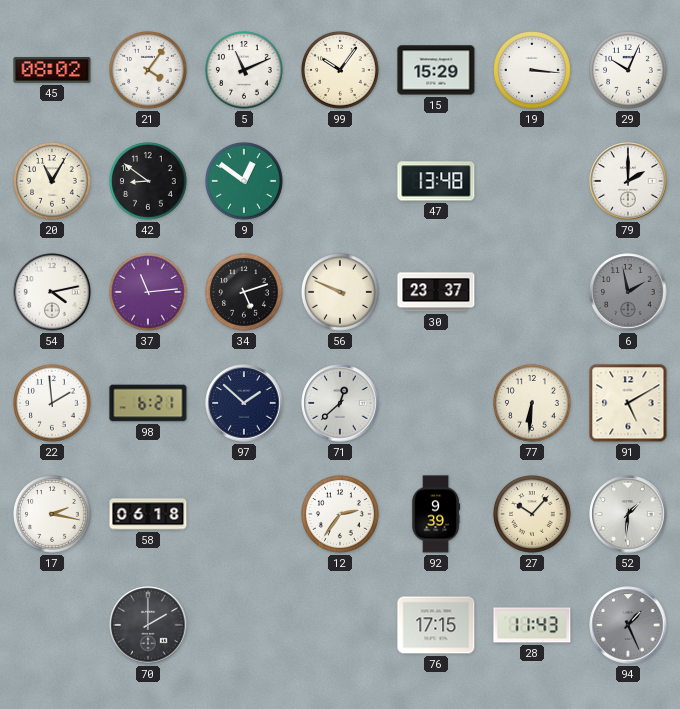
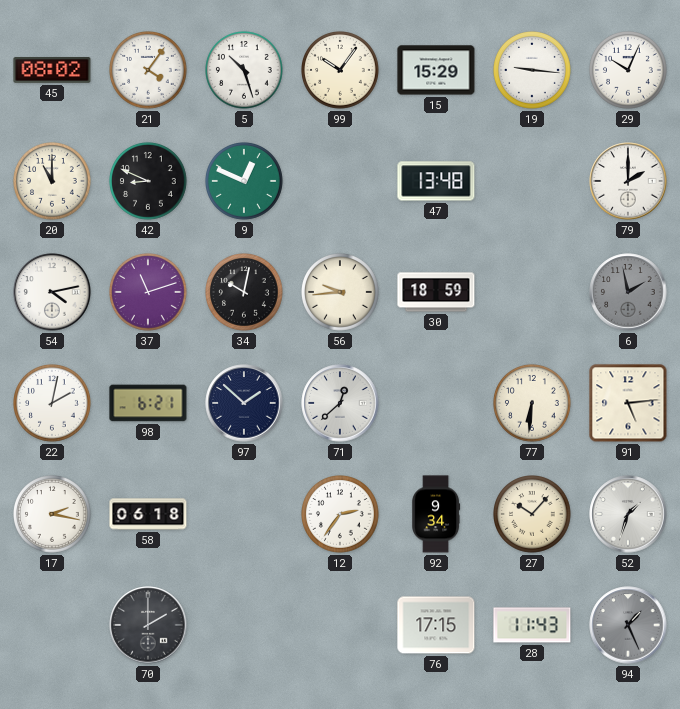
5: 11:11 -> 10:27
19: 3:16 -> 9:16
20: 11:05 -> 11:00
42: 8:51 -> 8:49
9: 12:51 -> 12:49
37: 11:14 -> 11:12
34: 5:12 -> 10:02
56: 9:49 -> 9:44
30: 23:37 -> 18:59
22: 1:59 -> 2:02
91: 5:10 -> 5:14
92: 9:39 -> 9:34
52: 1:31 -> 1:33
